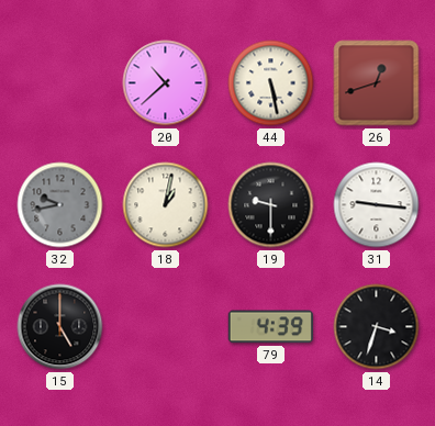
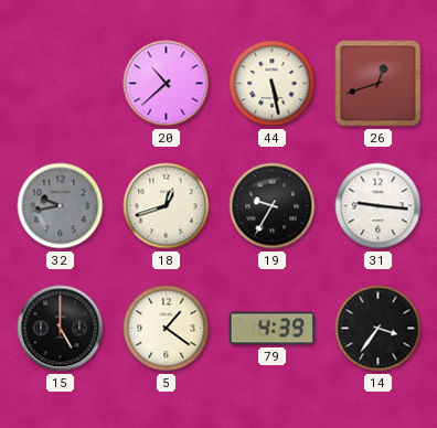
18: 1:02 -> 12:42
19: 9:30 -> 9:35
5: none -> 1:21
14: 3:33 -> 3:36
